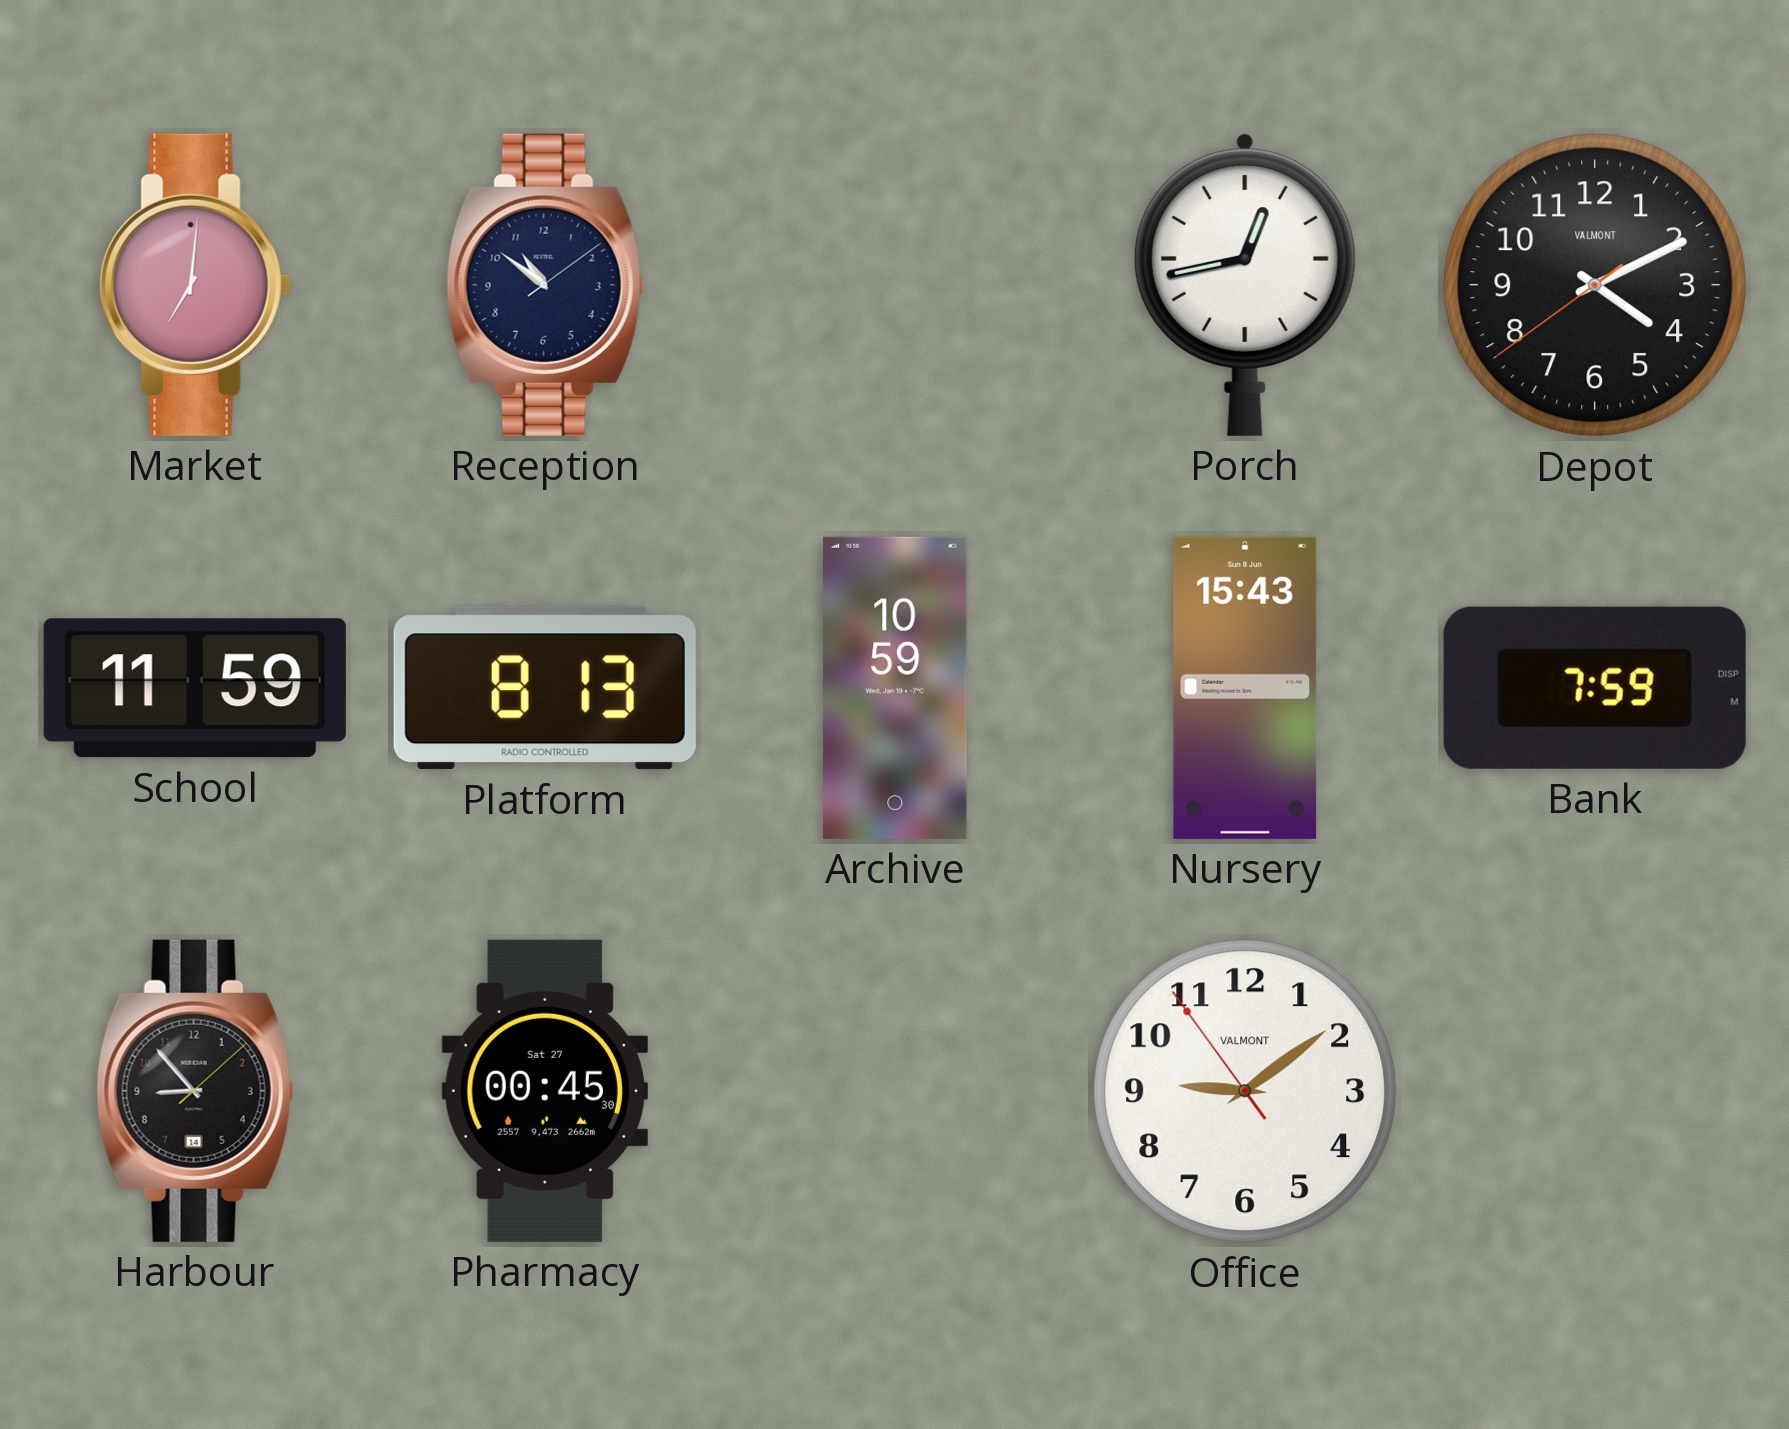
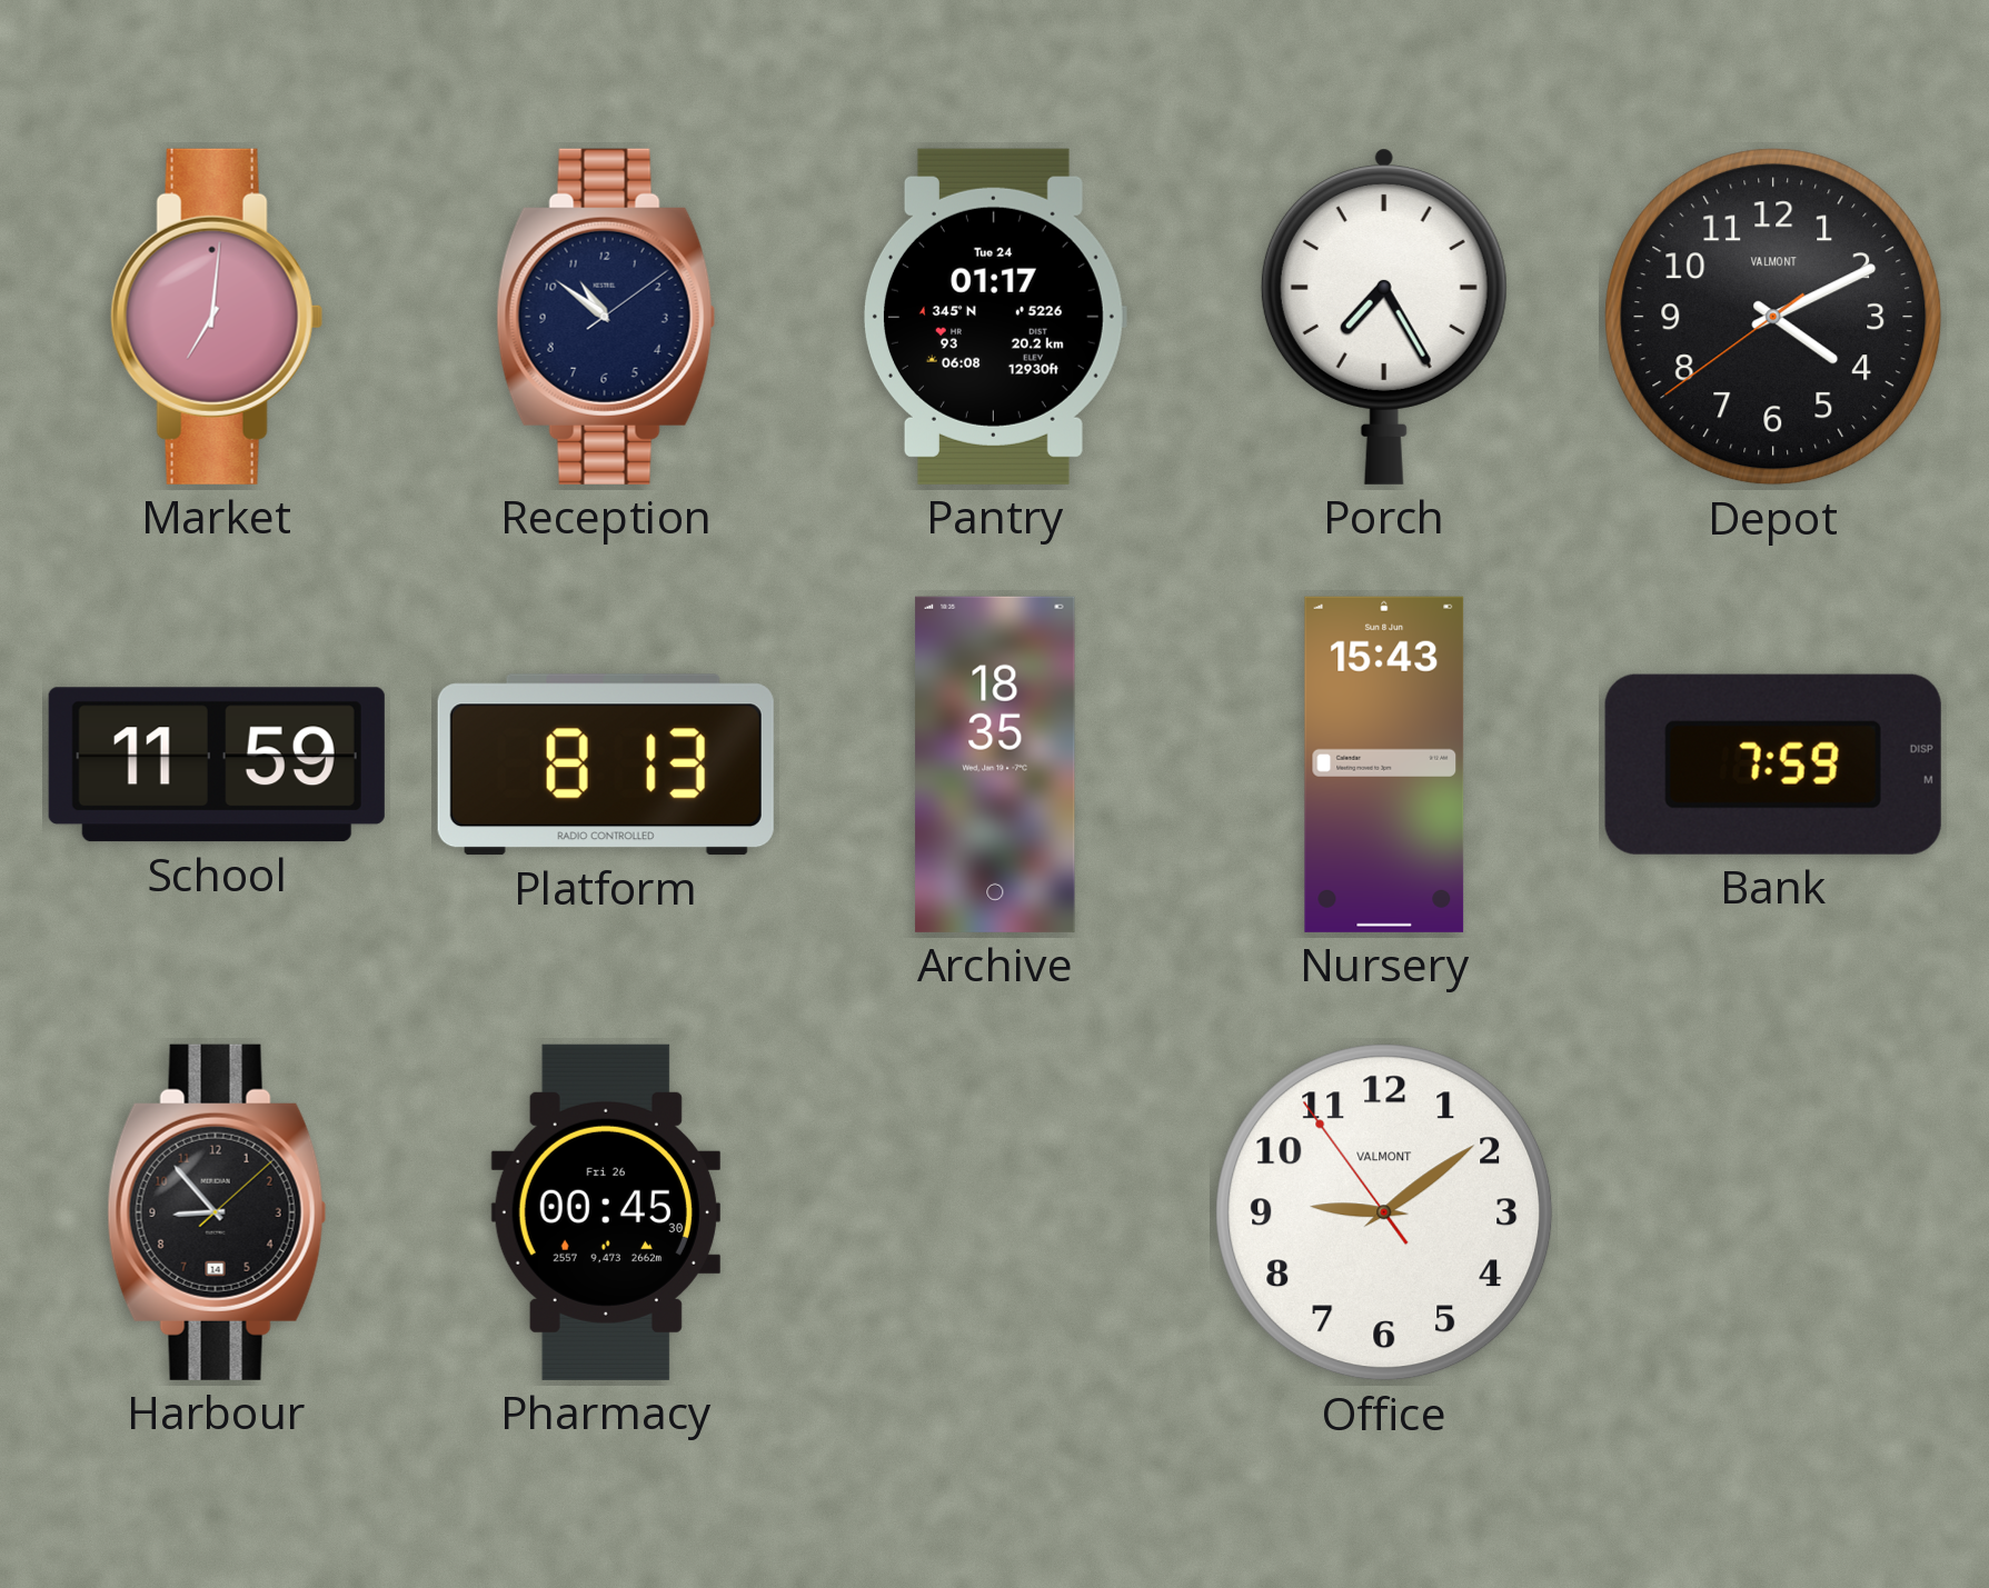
Pantry: none -> 01:17
Porch: 12:43 -> 7:25
Archive: 10:59 -> 18:35
Pharmacy date: Sat 27 -> Fri 26
